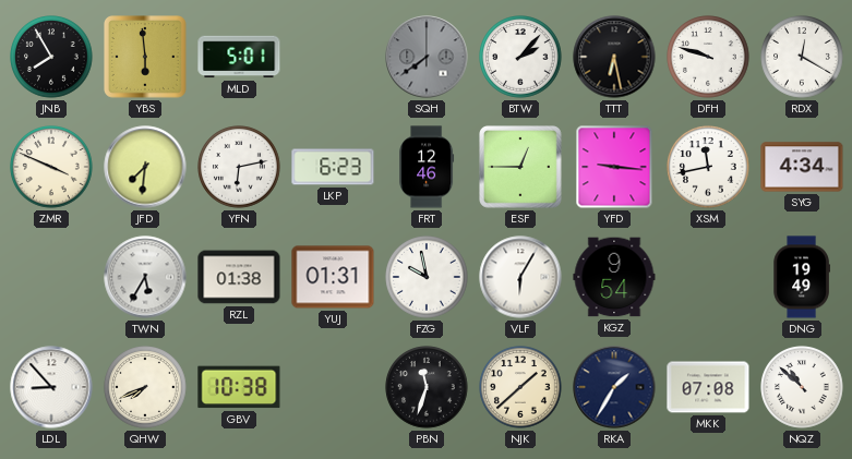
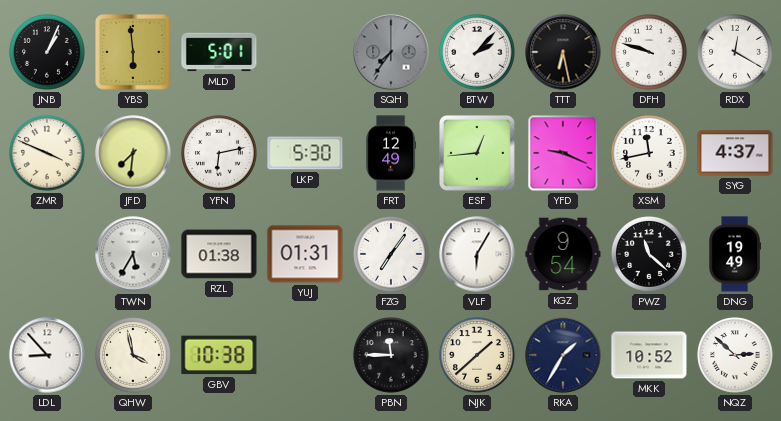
JNB: 7:55 -> 1:04
SQH: 7:39 -> 7:36
LKP: 6:23 -> 5:30
FRT: 12:46 -> 12:49
ESF: 12:45 -> 12:44
YFD: 9:16 -> 9:19
SYG: 4:34 -> 4:37
FZG: 9:58 -> 7:06
PWZ: none -> 11:22
QHW: 7:41 -> 3:58
PBN: 11:33 -> 11:45
MKK: 07:08 -> 10:52
NQZ: 10:52 -> 2:52
